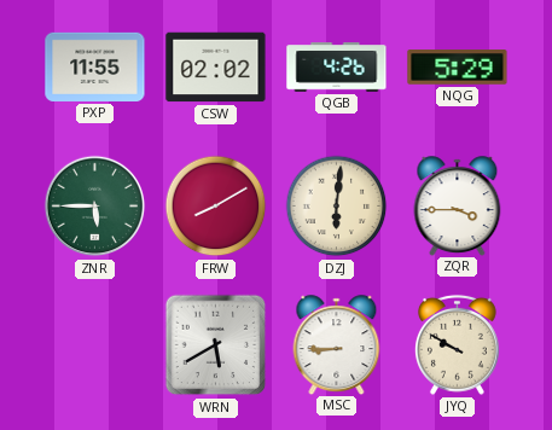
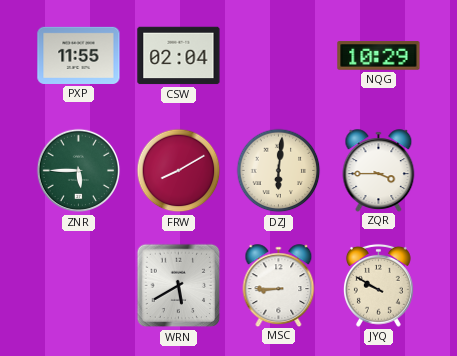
CSW: 02:02 -> 02:04
QGB: 4:26 -> none
NQG: 5:29 -> 10:29
